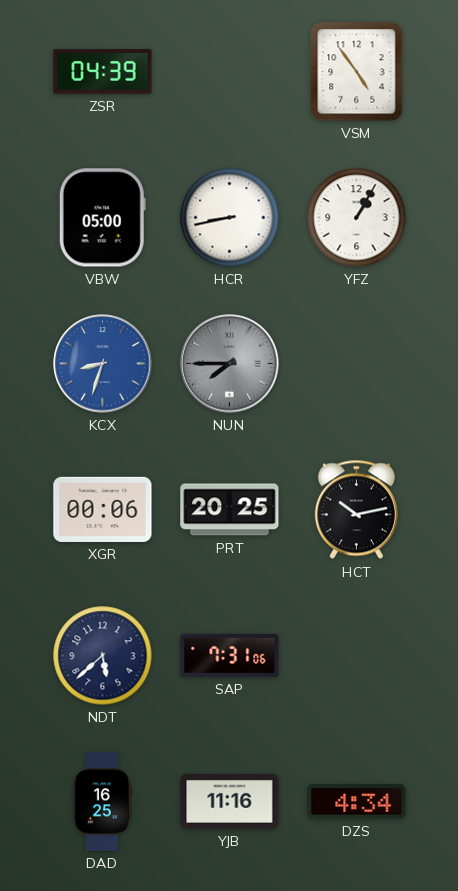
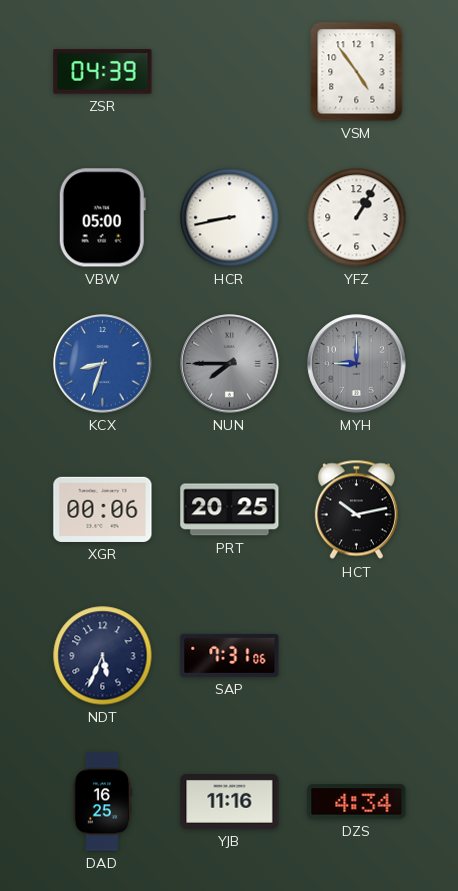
MYH: none -> 9:00
NDT: 5:38 -> 5:34
